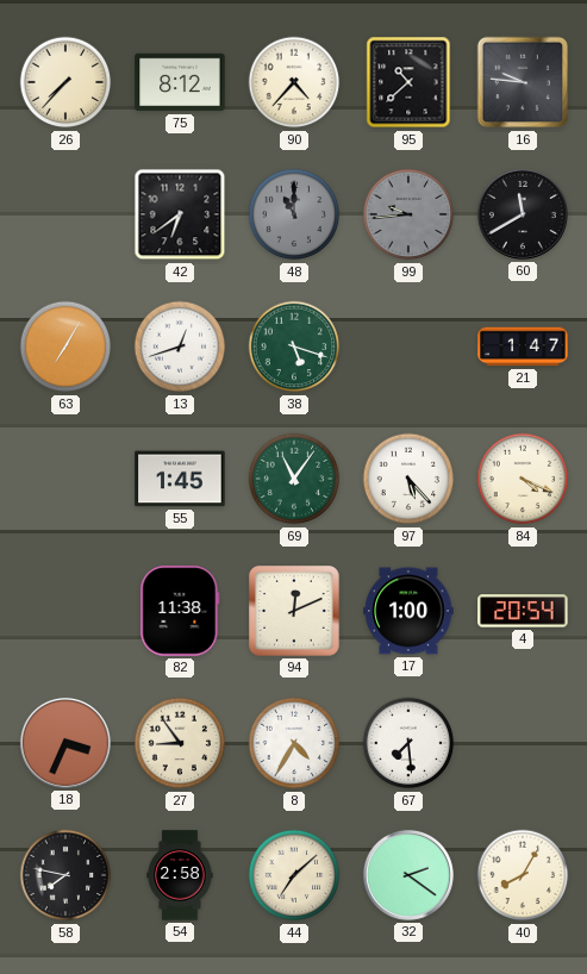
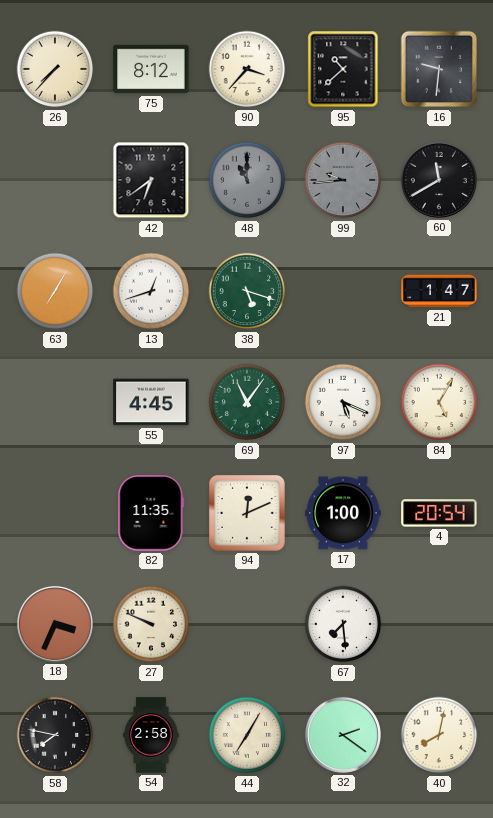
90: 4:37 -> 3:37
16: 9:46 -> 9:31
55: 1:45 -> 4:45
97: 5:23 -> 5:19
84: 4:19 -> 5:05
82: 11:38 -> 11:35
27: 8:54 -> 9:49
8: 4:35 -> none
44: 7:08 -> 7:05
40: 8:05 -> 8:02
